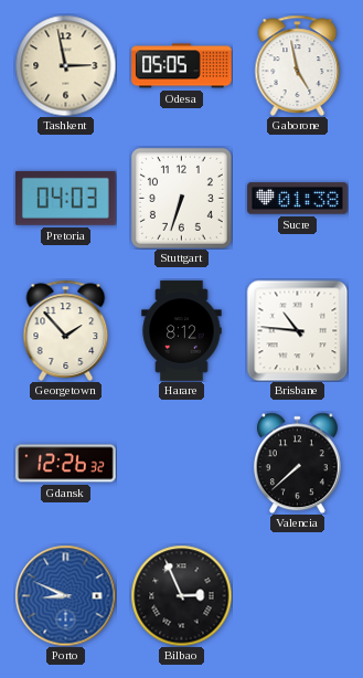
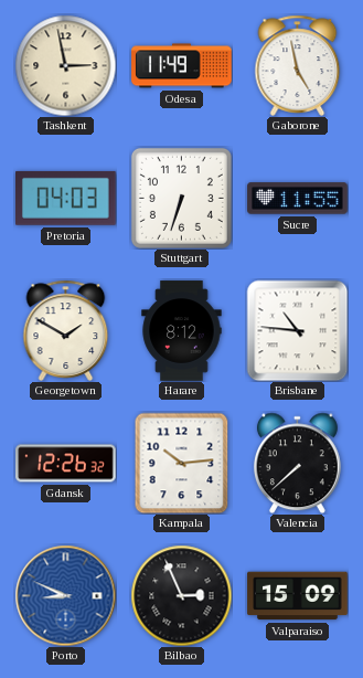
Odesa: 05:05 -> 11:49
Sucre: 01:38 -> 11:55
Georgetown: 1:53 -> 1:50
Kampala: none -> 10:14
Valparaiso: none -> 15:09
